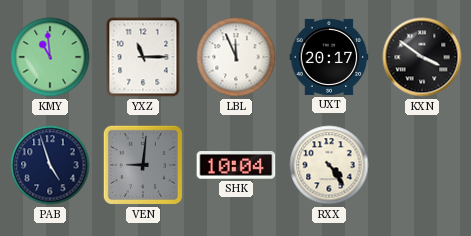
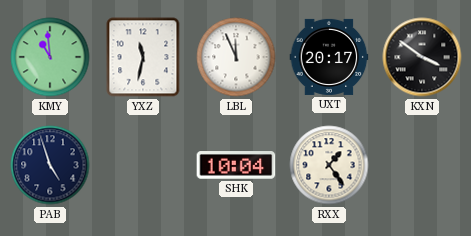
YXZ: 11:15 -> 11:32
VEN: 9:01 -> none
RXX: 4:24 -> 1:24
